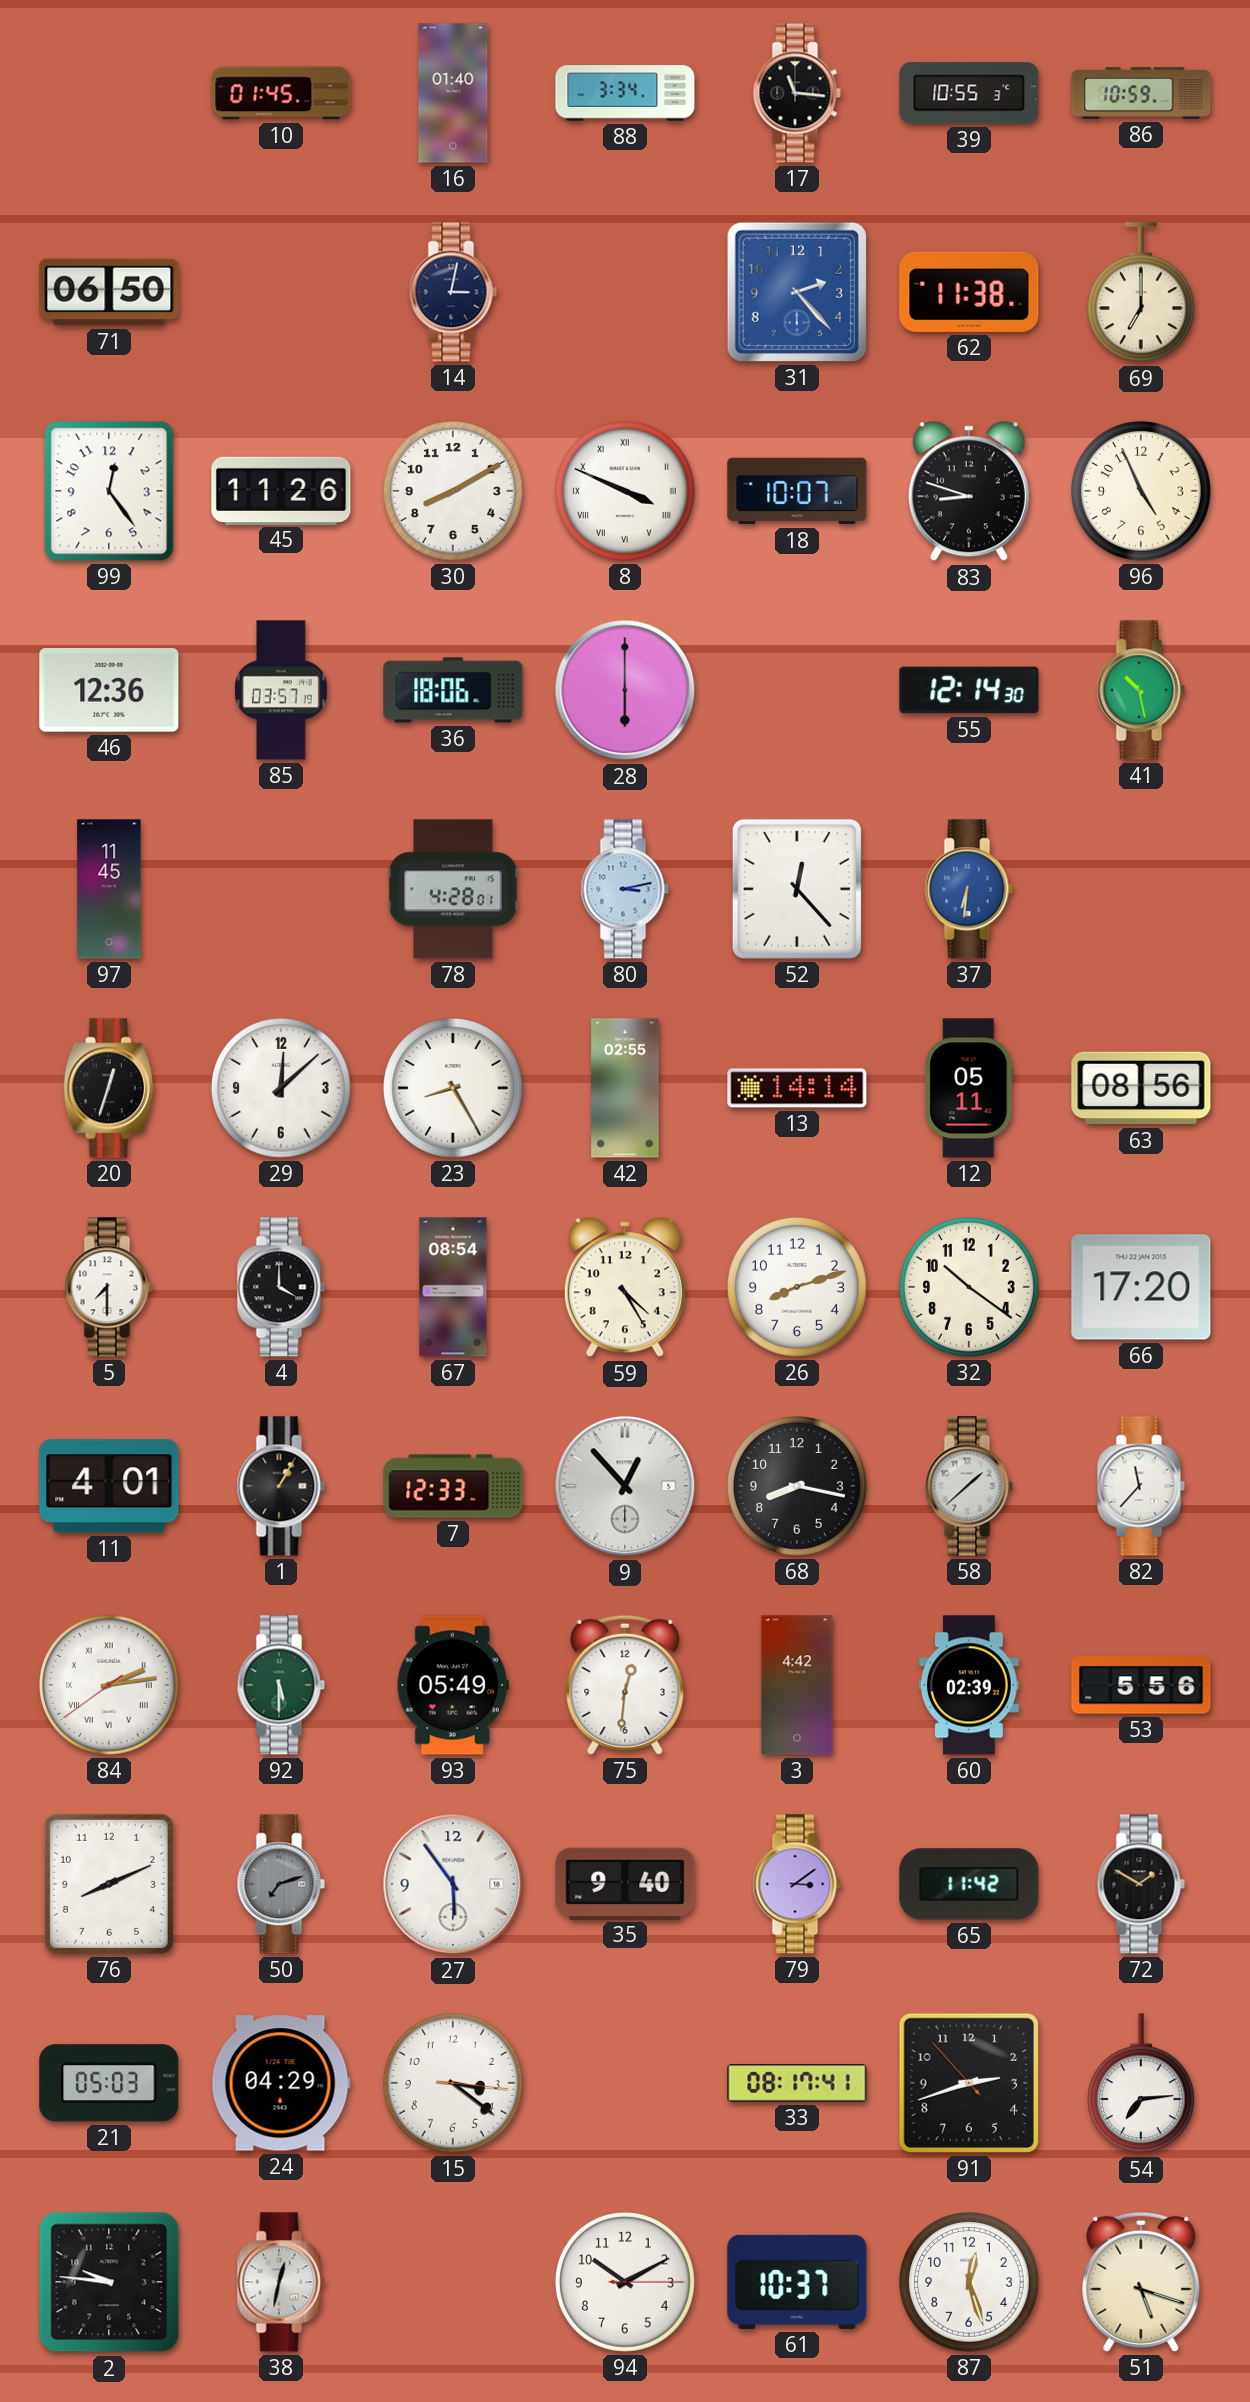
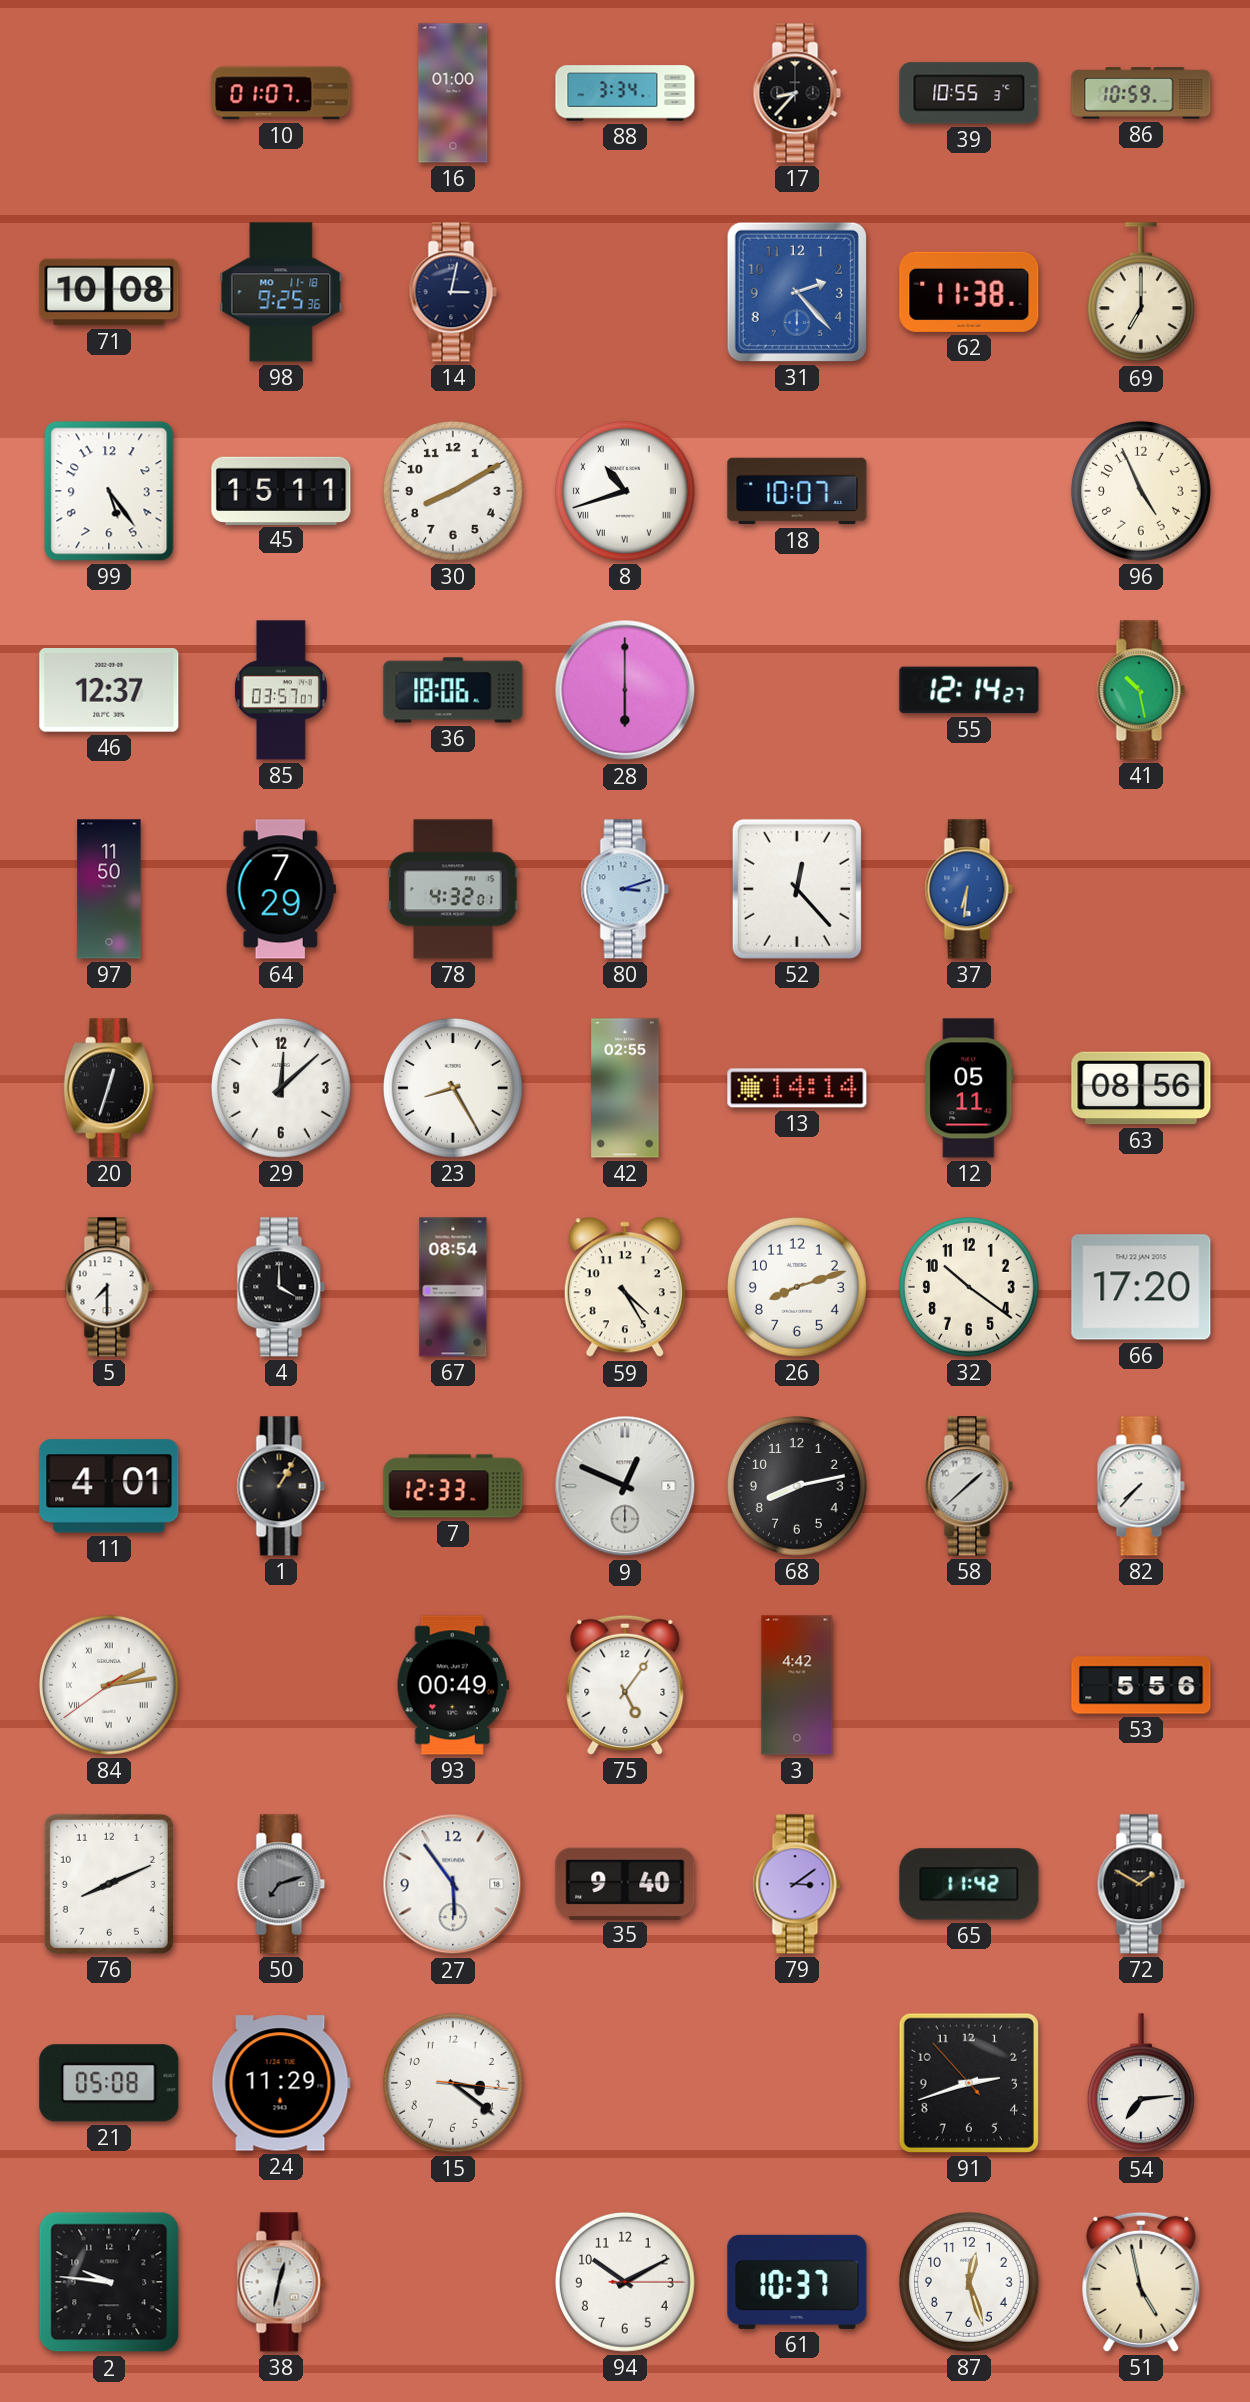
10: 01:45 -> 01:07
16: 01:40 -> 01:00
17: 11:16 -> 8:37
71: 06:50 -> 10:08
98: none -> 9:25
99: 12:24 -> 5:24
45: 11:26 -> 15:11
8: 3:49 -> 10:42
83: 8:48 -> none
46: 12:36 -> 12:37
85: 03:57:19 -> 03:57:07
55: 12:14:30 -> 12:14:27
97: 11:45 -> 11:50
64: none -> 7:29
78: 4:28 -> 4:32
80: 3:13 -> 3:12
9: 12:53 -> 12:49
68: 8:17 -> 8:13
82: 11:37 -> 7:37
92: 5:30 -> none
93: 05:49 -> 00:49
75: 12:31 -> 5:06
60: 02:39 -> none
21: 05:03 -> 05:08
24: 04:29 -> 11:29
33: 08:17 -> none
51: 5:18 -> 4:58
